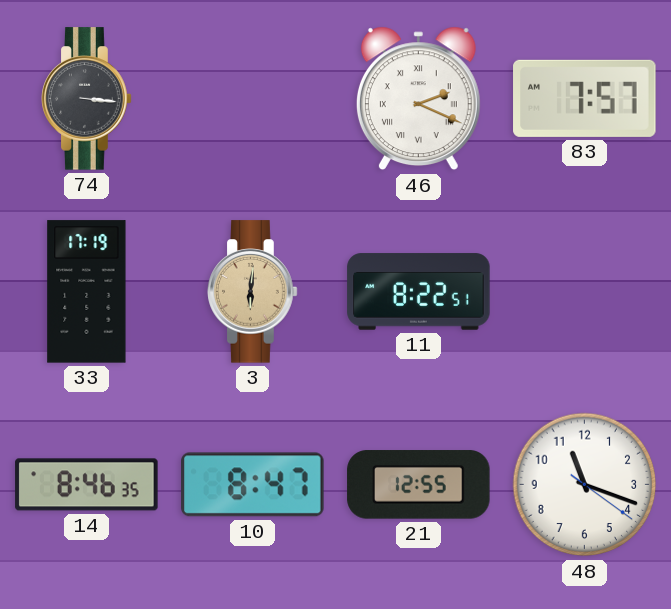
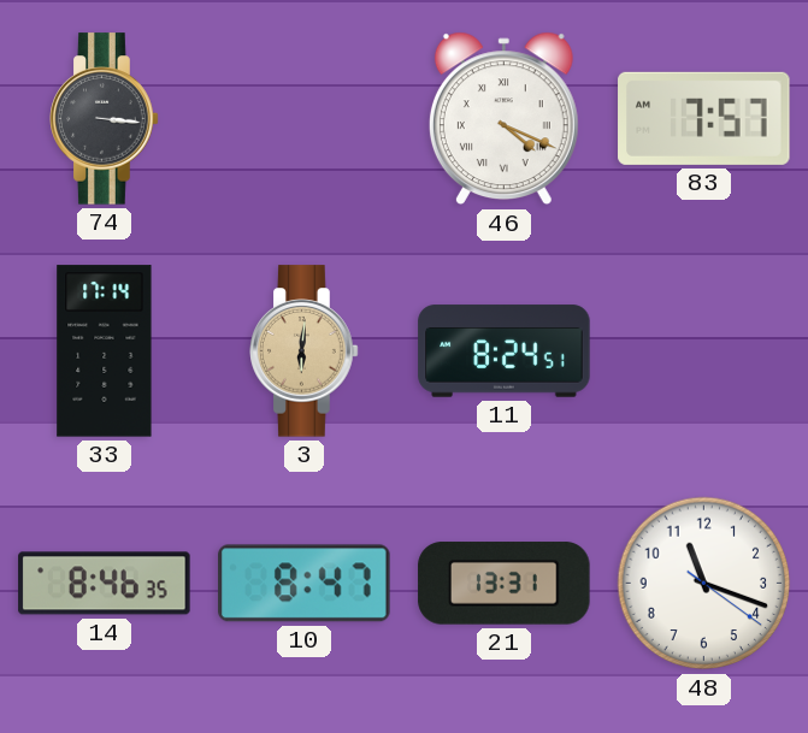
46: 2:19 -> 4:19
33: 17:19 -> 17:14
11: 8:22 -> 8:24
21: 12:55 -> 13:31
